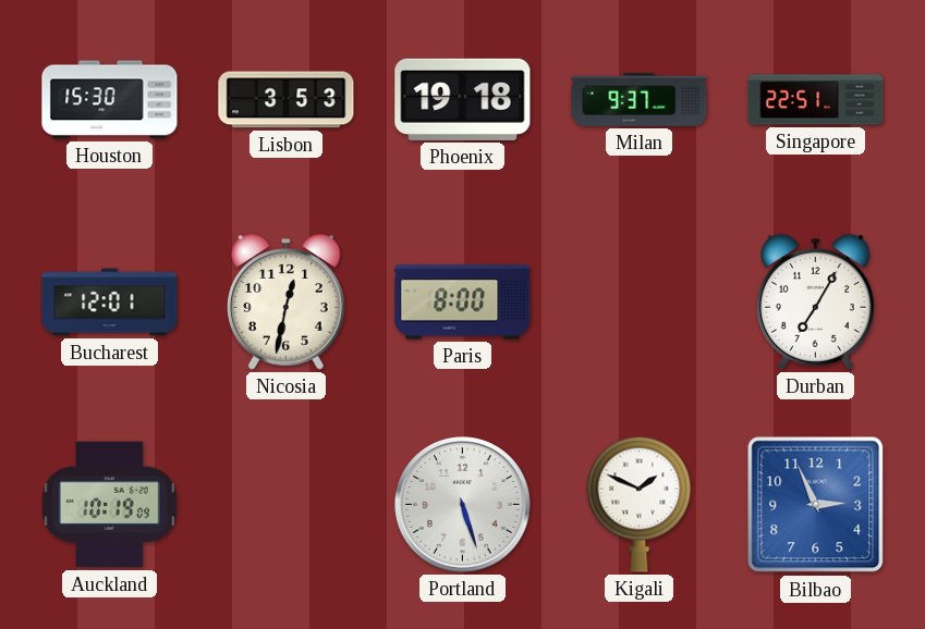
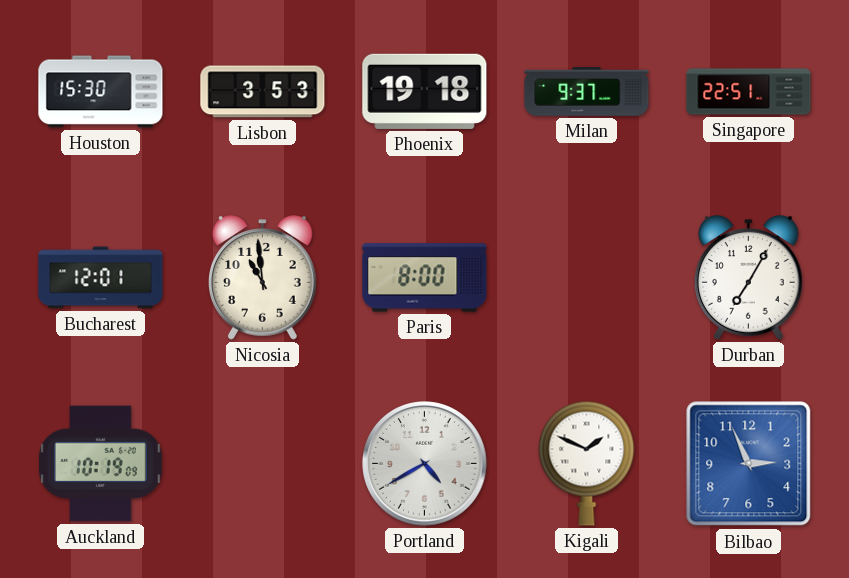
Nicosia: 12:32 -> 10:59
Portland: 5:27 -> 4:40
